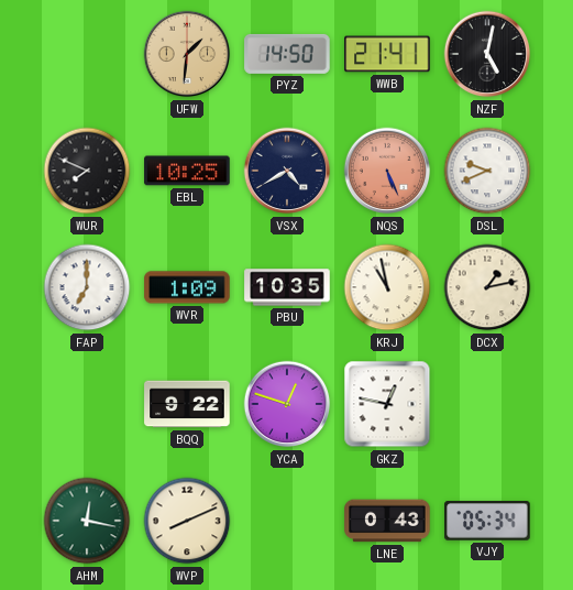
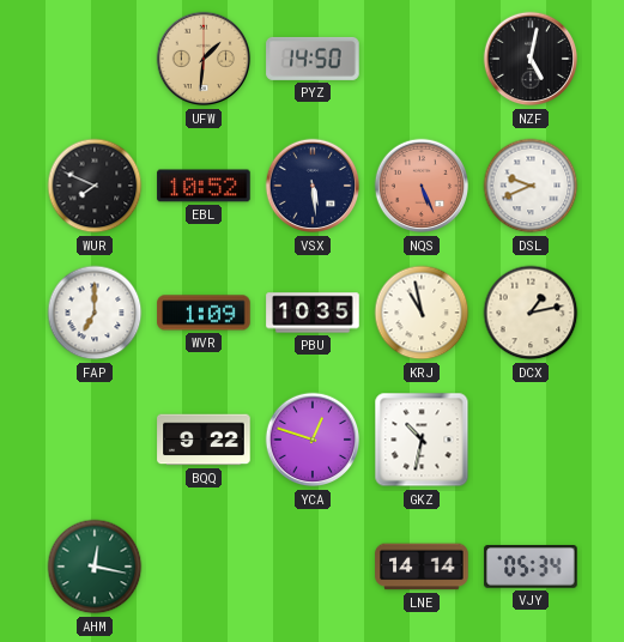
WWB: 21:41 -> none
EBL: 10:25 -> 10:52
VSX: 4:40 -> 5:29
GKZ: 12:47 -> 10:32
WVP: 8:11 -> none
LNE: 0:43 -> 14:14
